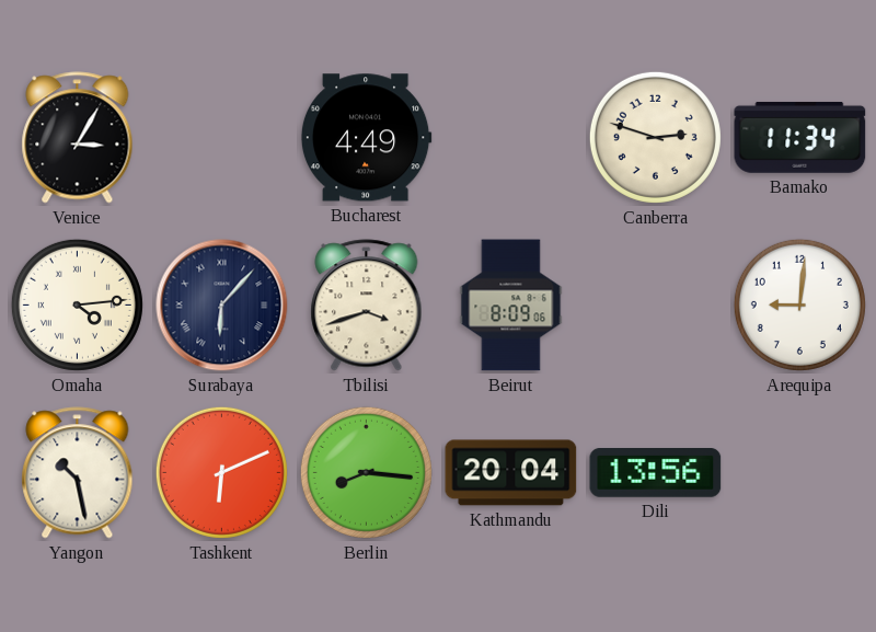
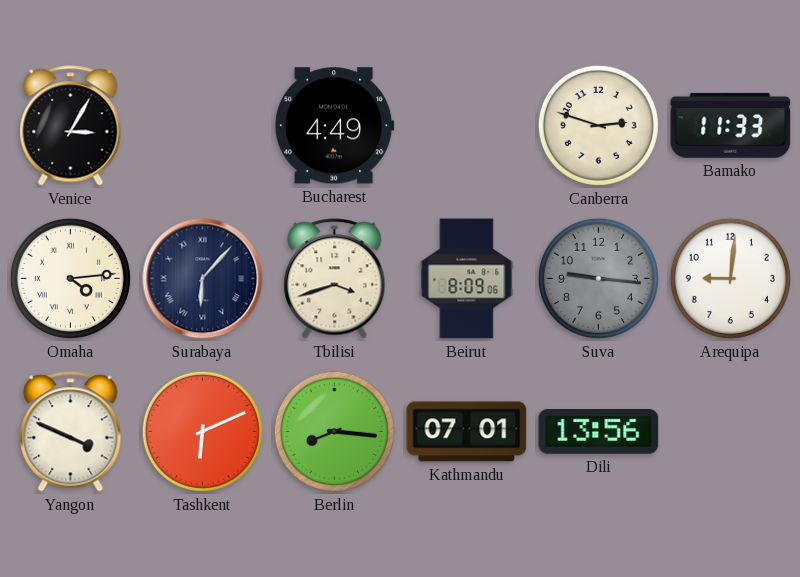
Bamako: 11:34 -> 11:33
Suva: none -> 9:16
Yangon: 10:28 -> 3:49
Kathmandu: 20:04 -> 07:01
